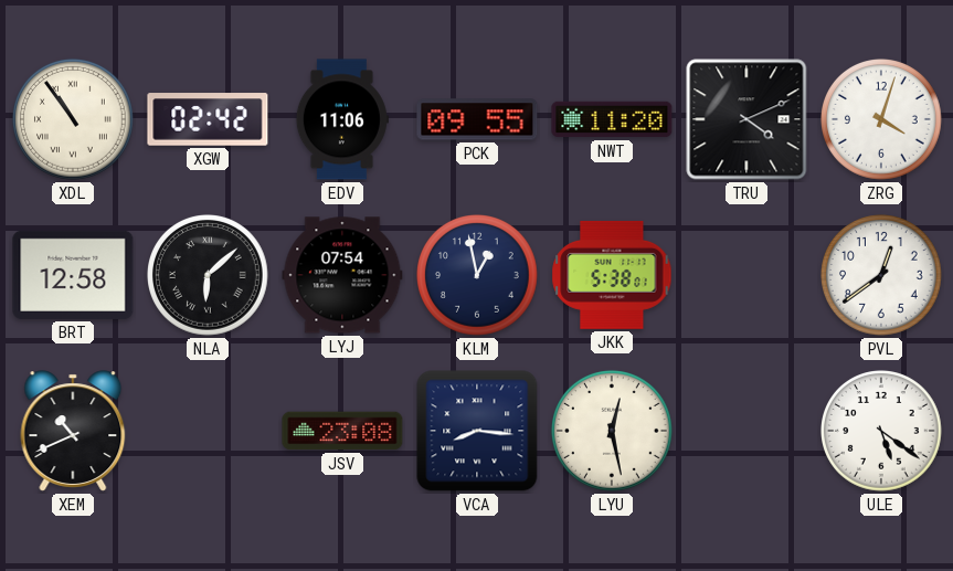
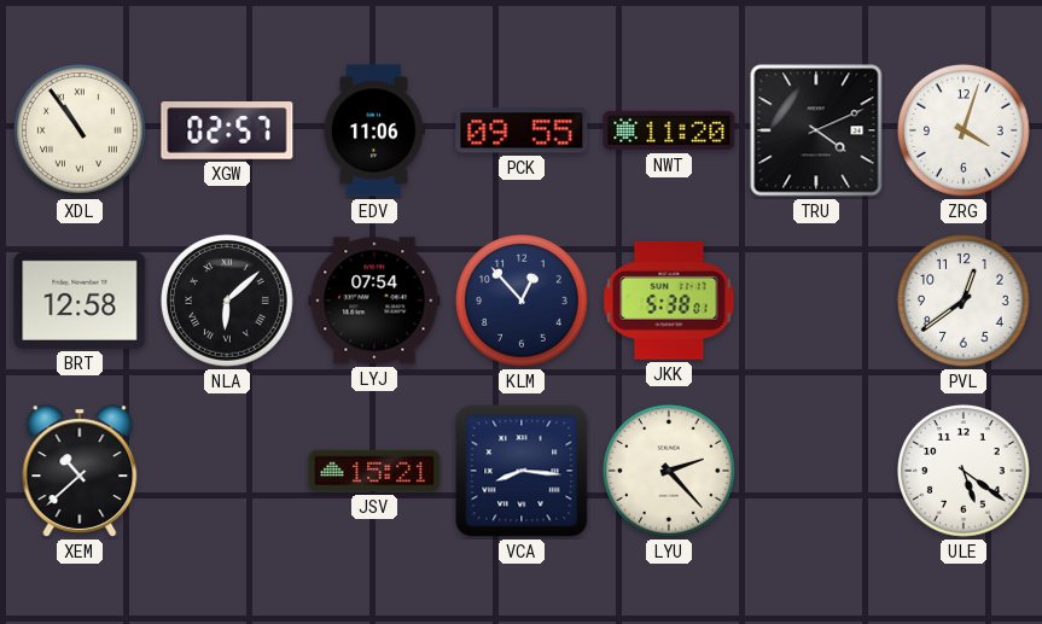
XGW: 02:42 -> 02:57
KLM: 12:58 -> 12:53
XEM: 10:41 -> 10:38
JSV: 23:08 -> 15:21
LYU: 12:28 -> 2:23
